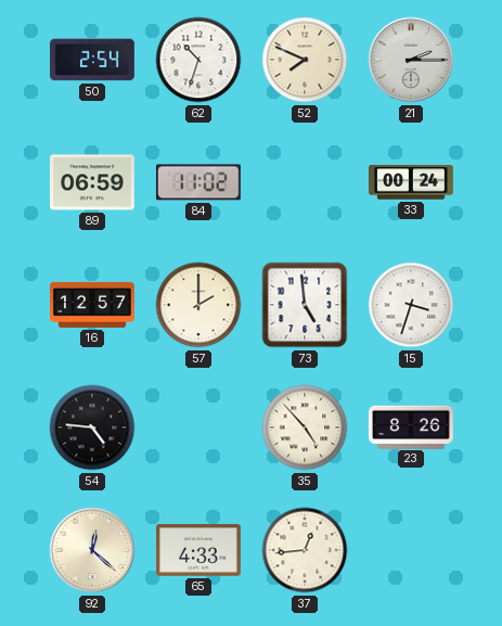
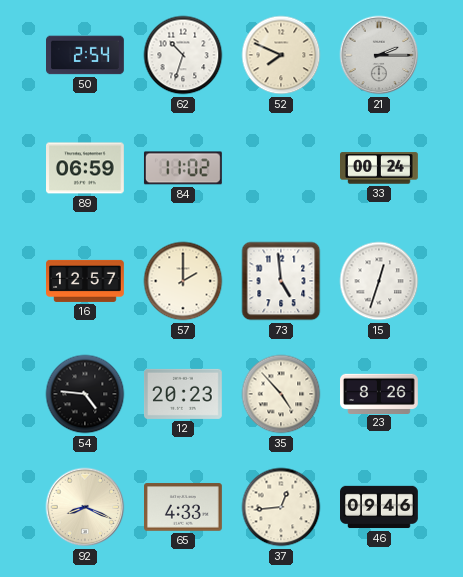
15: 3:33 -> 12:33
12: none -> 20:23
92: 12:22 -> 8:19
46: none -> 09:46
